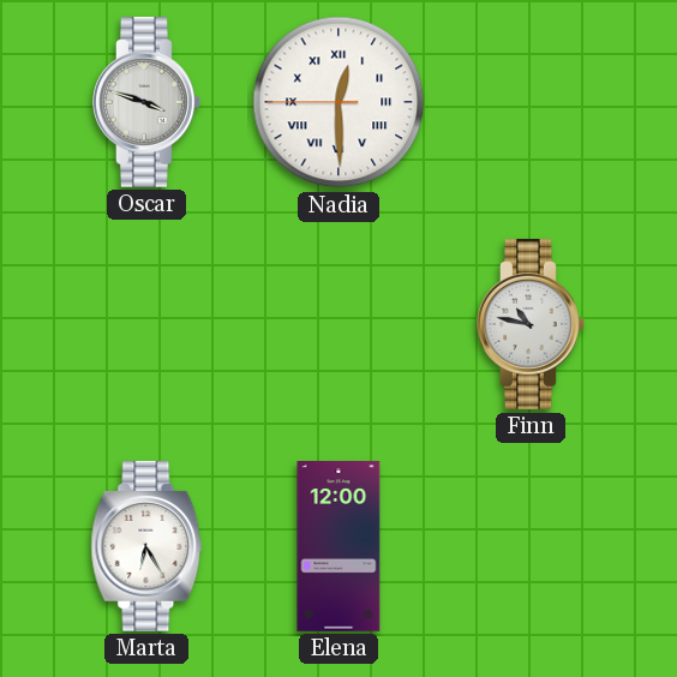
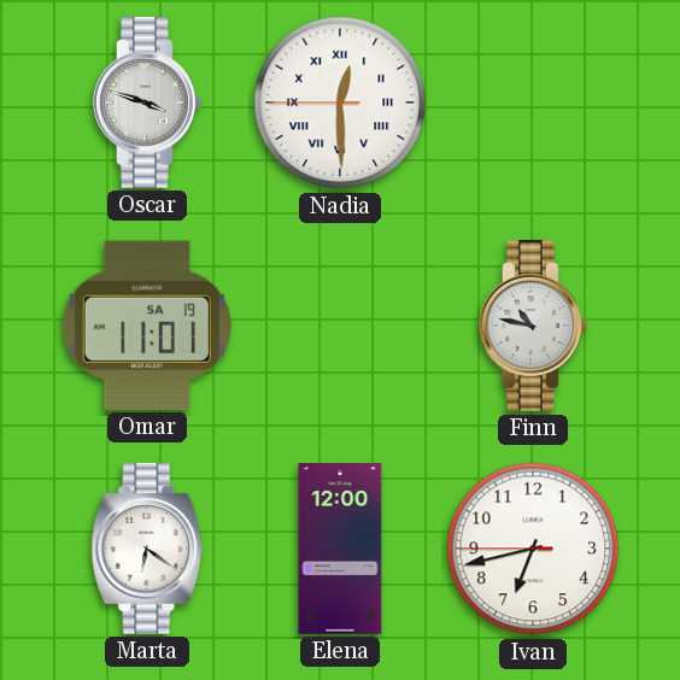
Omar: none -> 11:01
Marta: 6:25 -> 6:21
Ivan: none -> 6:42
